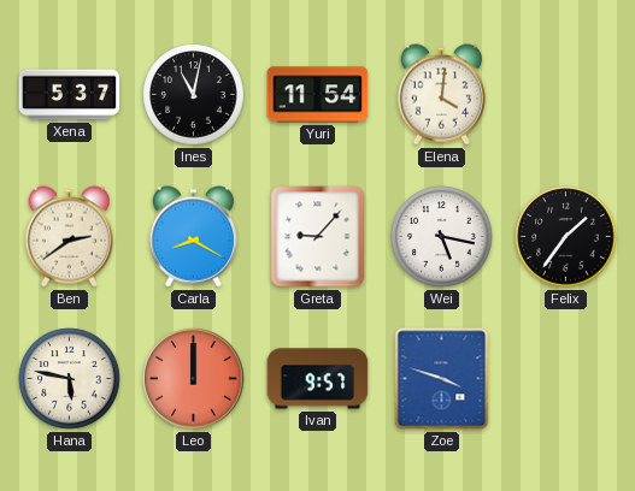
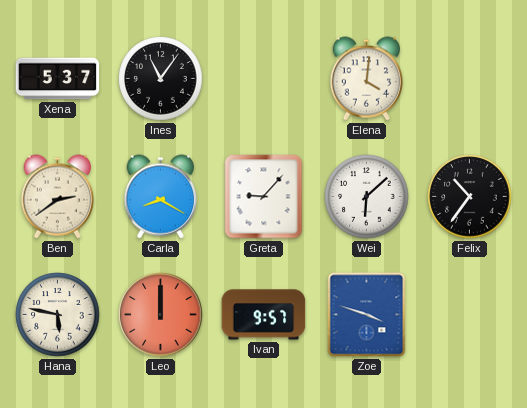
Ines: 11:02 -> 11:06
Yuri: 11:54 -> none
Wei: 5:17 -> 6:08
Felix: 1:36 -> 10:36
